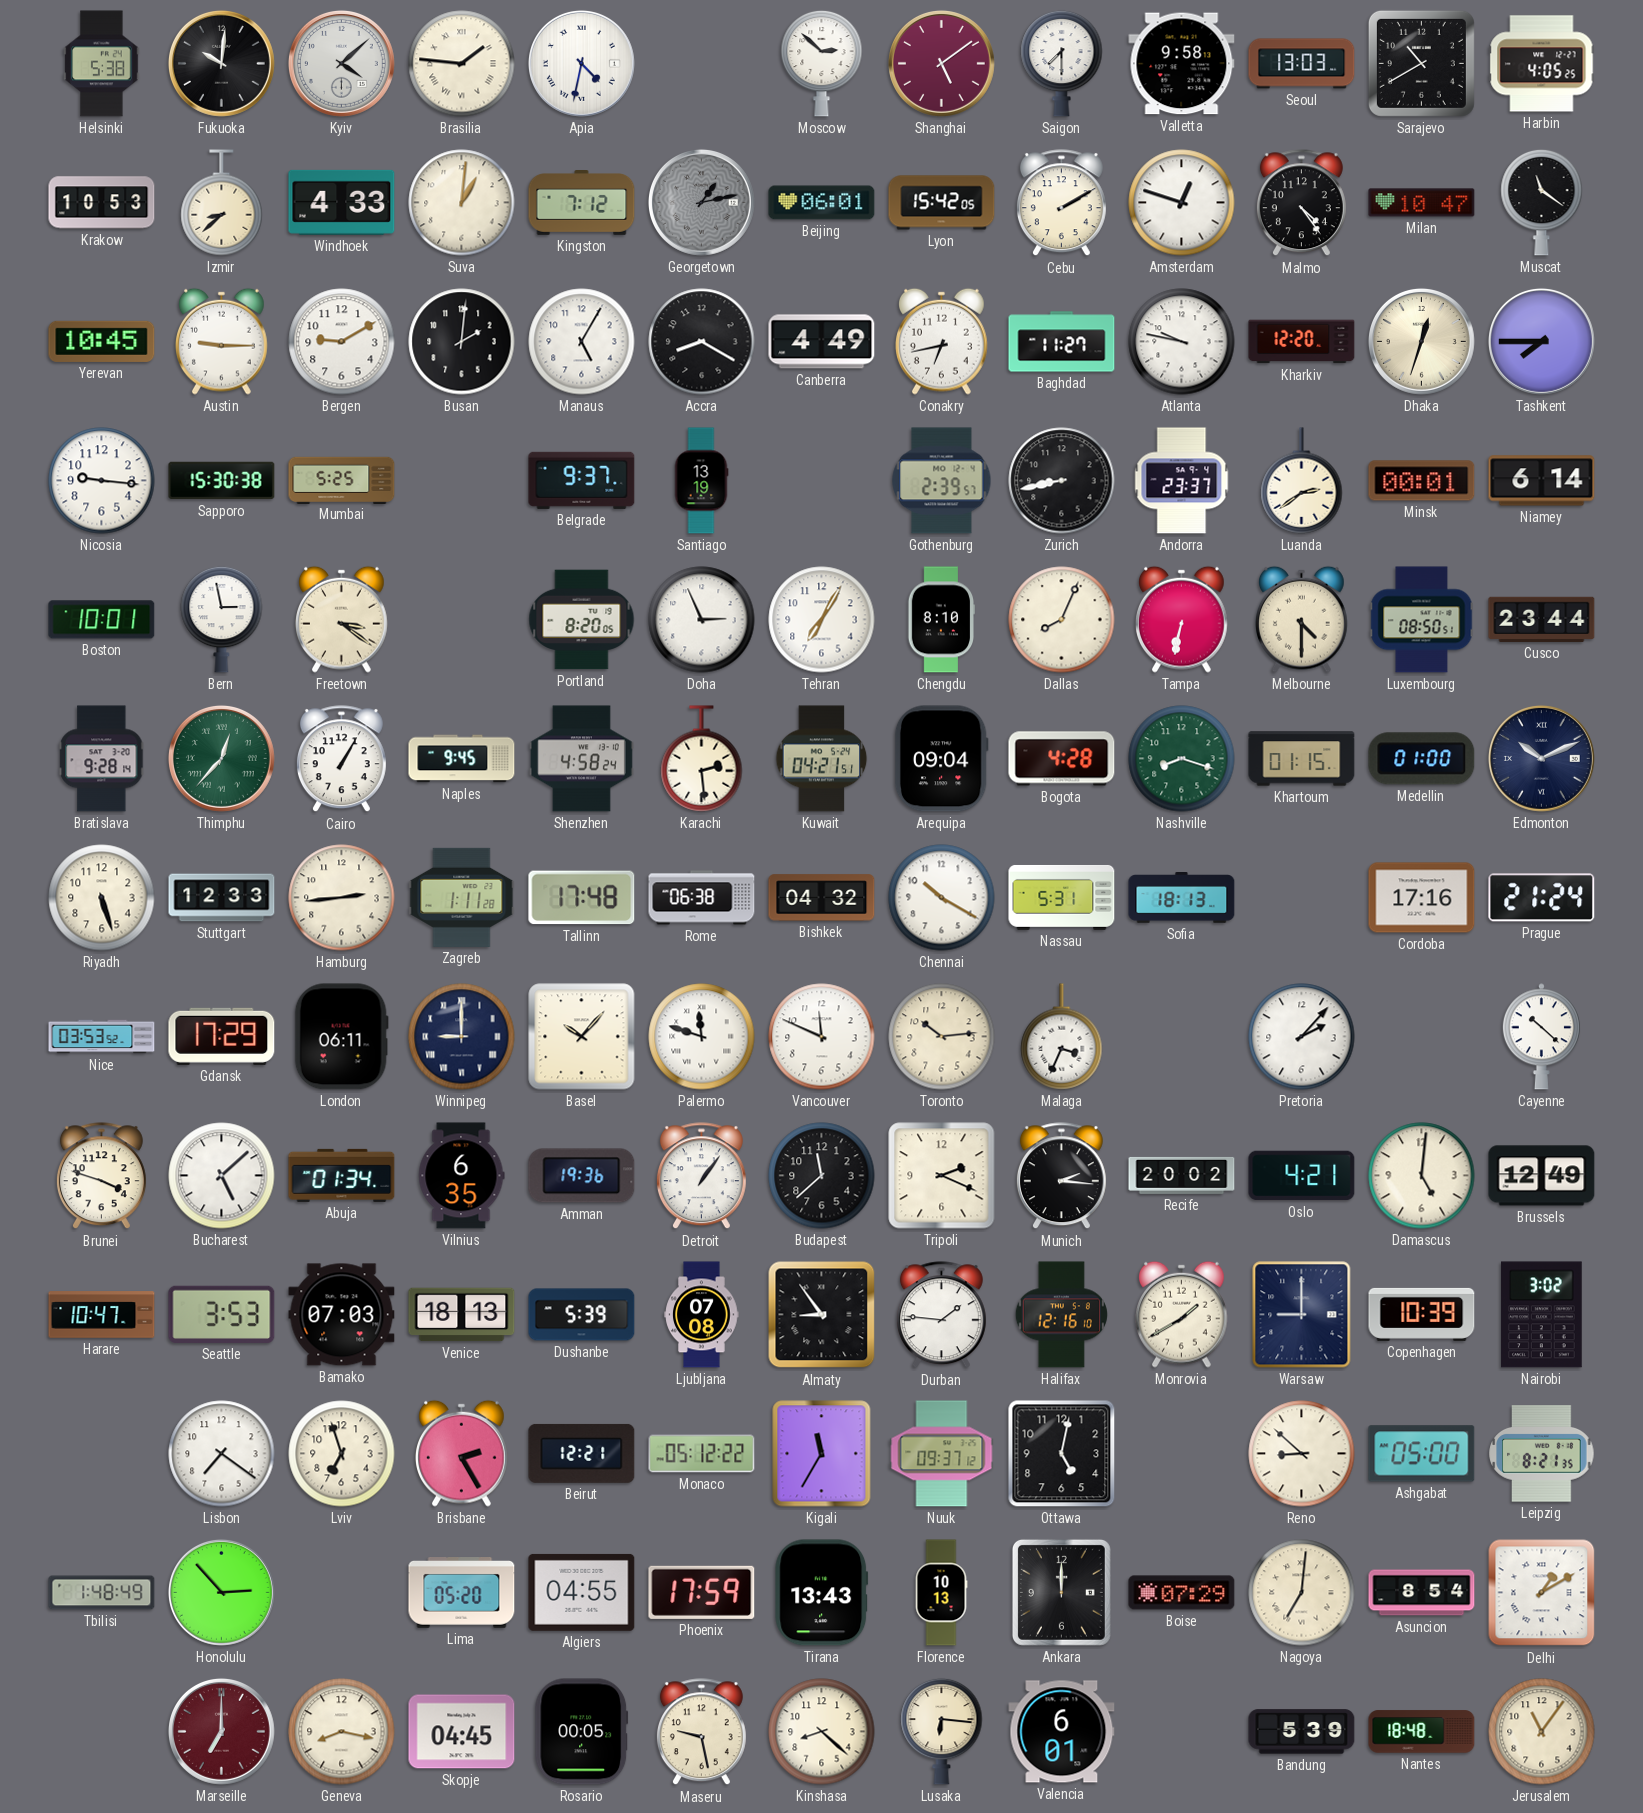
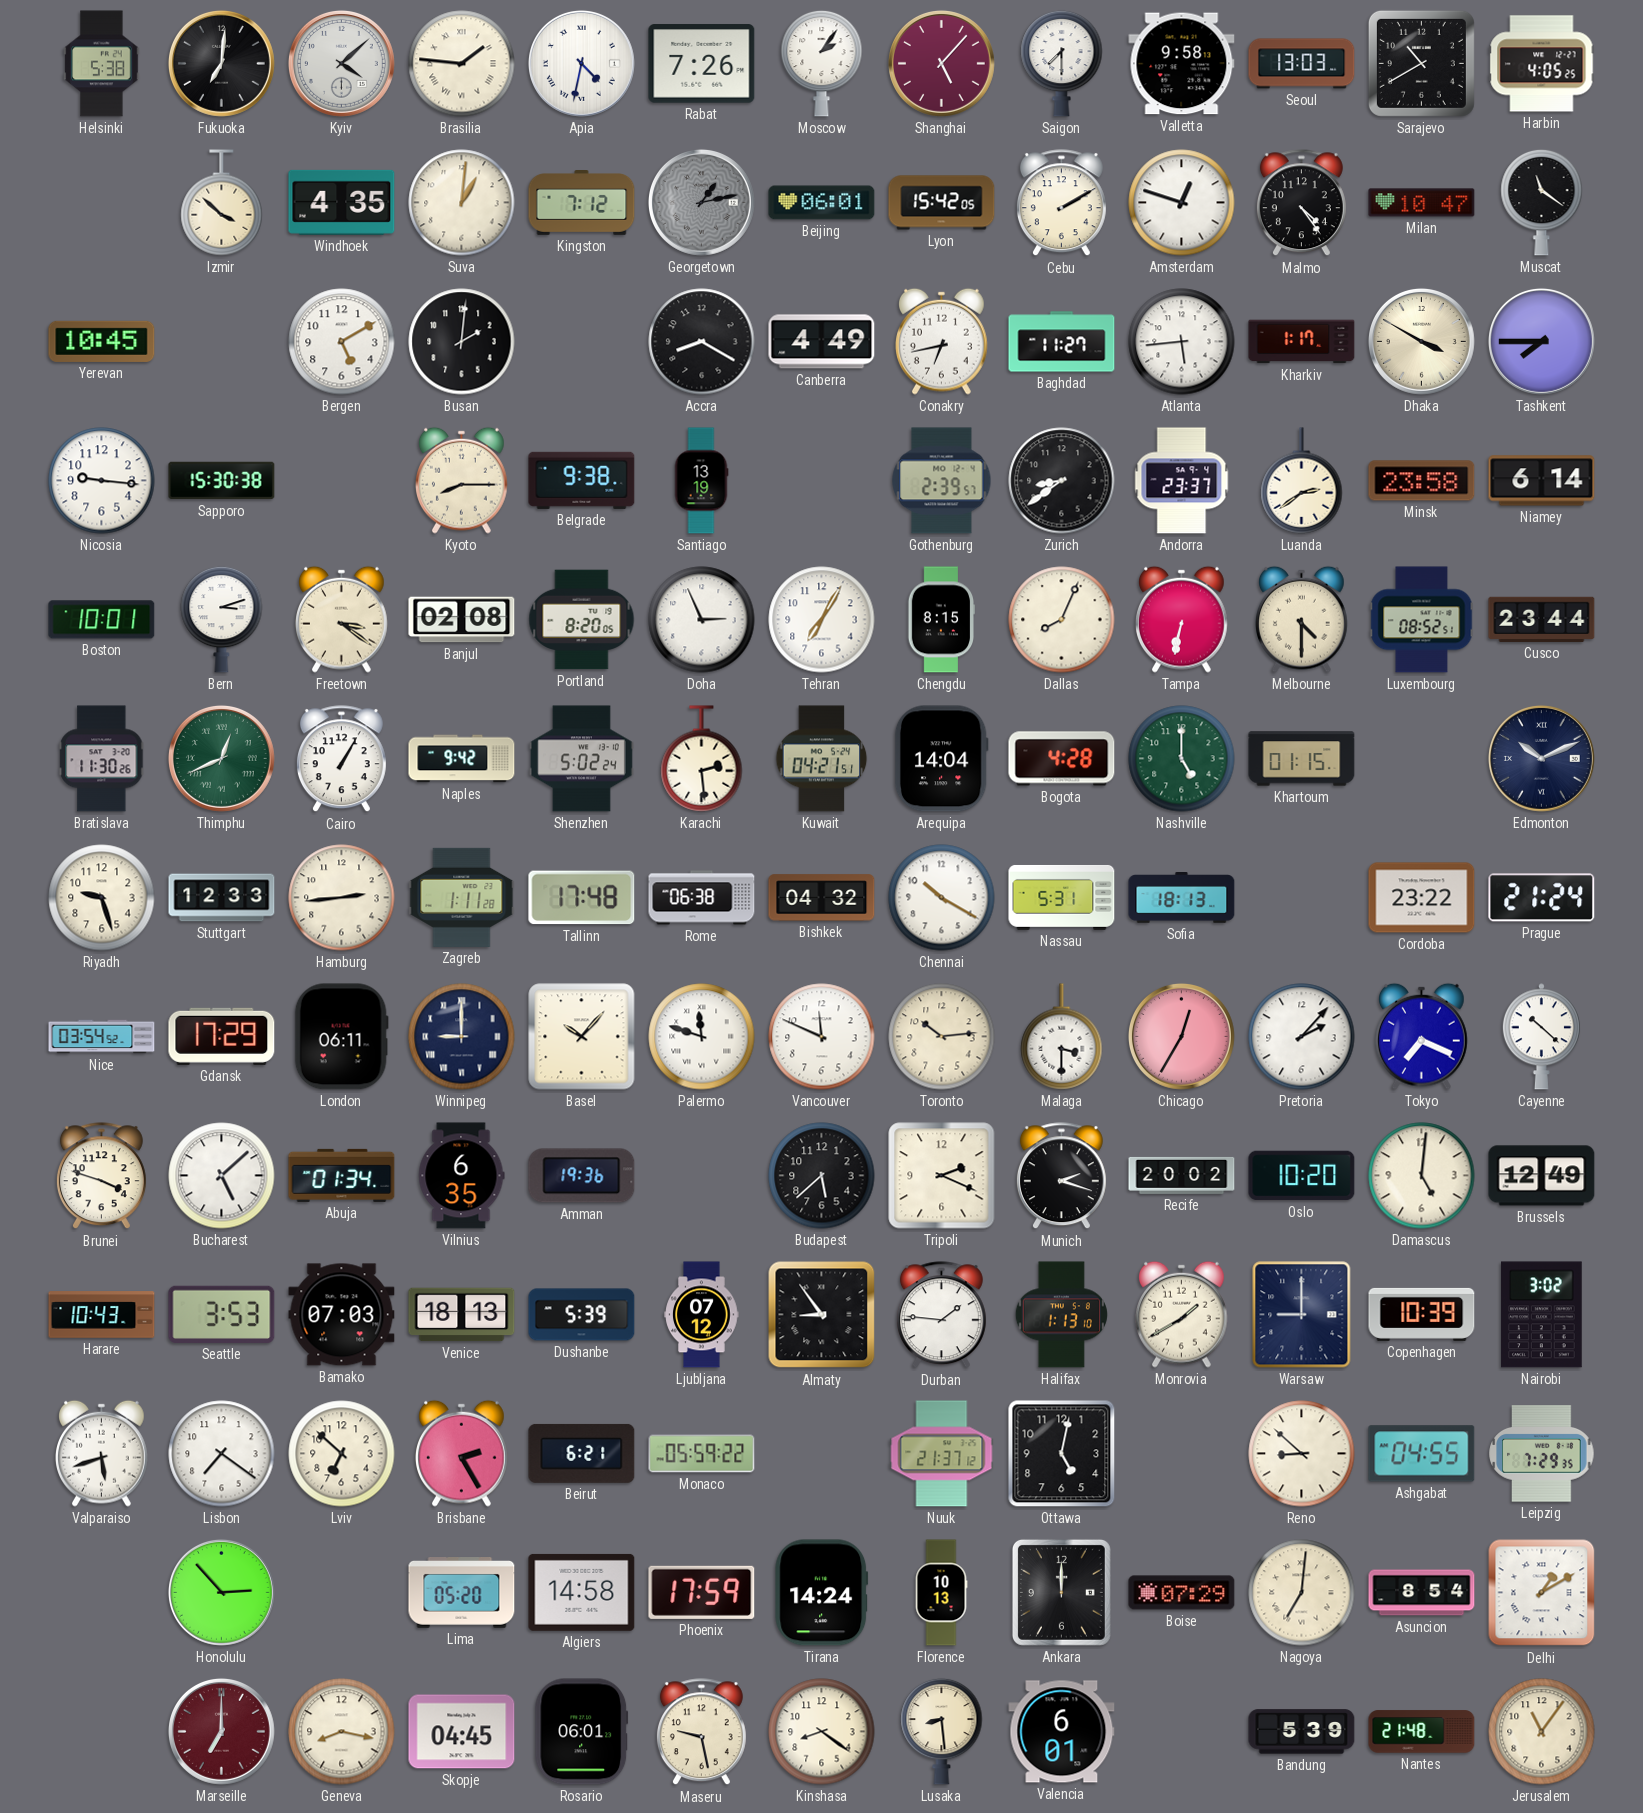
Fukuoka: 10:01 -> 7:01
Rabat: none -> 7:26
Moscow: 2:52 -> 2:06
Shanghai: 5:09 -> 5:07
Krakow: 10:53 -> none
Izmir: 8:38 -> 3:52
Windhoek: 4:33 -> 4:35
Austin: 9:15 -> none
Bergen: 9:10 -> 5:10
Manaus: 5:05 -> none
Atlanta: 9:47 -> 5:44
Kharkiv: 12:20 -> 1:17
Dhaka: 12:33 -> 3:50
Mumbai: 5:25 -> none
Kyoto: none -> 8:15
Belgrade: 9:37 -> 9:38
Zurich: 8:43 -> 8:39
Minsk: 00:01 -> 23:58
Bern: 2:58 -> 3:12
Banjul: none -> 02:08
Chengdu: 8:10 -> 8:15
Luxembourg: 08:50 -> 08:52
Bratislava: 9:28 -> 11:30
Thimphu: 12:37 -> 12:41
Naples: 9:45 -> 9:42
Shenzhen: 4:58 -> 5:02
Arequipa: 09:04 -> 14:04
Nashville: 8:18 -> 5:00
Medellin: 01:00 -> none
Riyadh: 5:27 -> 9:27
Cordoba: 17:16 -> 23:22
Nice: 03:53 -> 03:54
Malaga: 3:34 -> 3:30
Chicago: none -> 12:35
Tokyo: none -> 7:19
Detroit: 1:06 -> none
Budapest: 11:38 -> 5:38
Munich: 2:16 -> 2:18
Oslo: 4:21 -> 10:20
Harare: 10:47 -> 10:43
Ljubljana: 07:08 -> 07:12
Halifax: 12:16 -> 1:13
Valparaiso: none -> 5:42
Lviv: 6:57 -> 6:52
Beirut: 12:21 -> 6:21
Monaco: 05:12 -> 05:59
Kigali: 11:35 -> none
Nuuk: 09:37 -> 21:37
Ashgabat: 05:00 -> 04:55
Leipzig: 8:21 -> 7:29
Tbilisi: 1:48 -> none
Algiers: 04:55 -> 14:58
Tirana: 13:43 -> 14:24
Rosario: 00:05 -> 06:01
Kinshasa: 8:22 -> 8:21
Lusaka: 6:16 -> 8:29
Nantes: 18:48 -> 21:48
